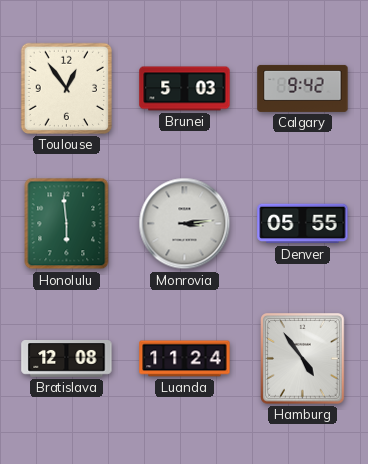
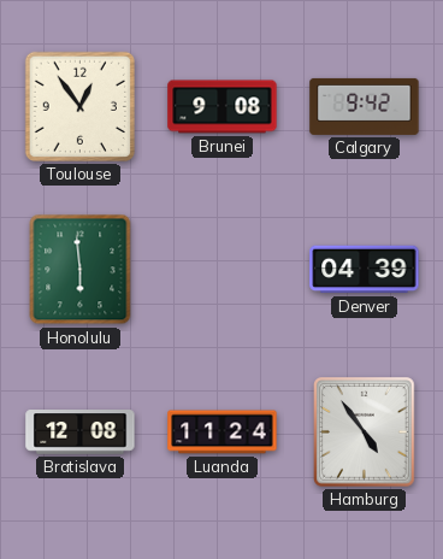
Brunei: 5:03 -> 9:08
Monrovia: 3:14 -> none
Denver: 05:55 -> 04:39
